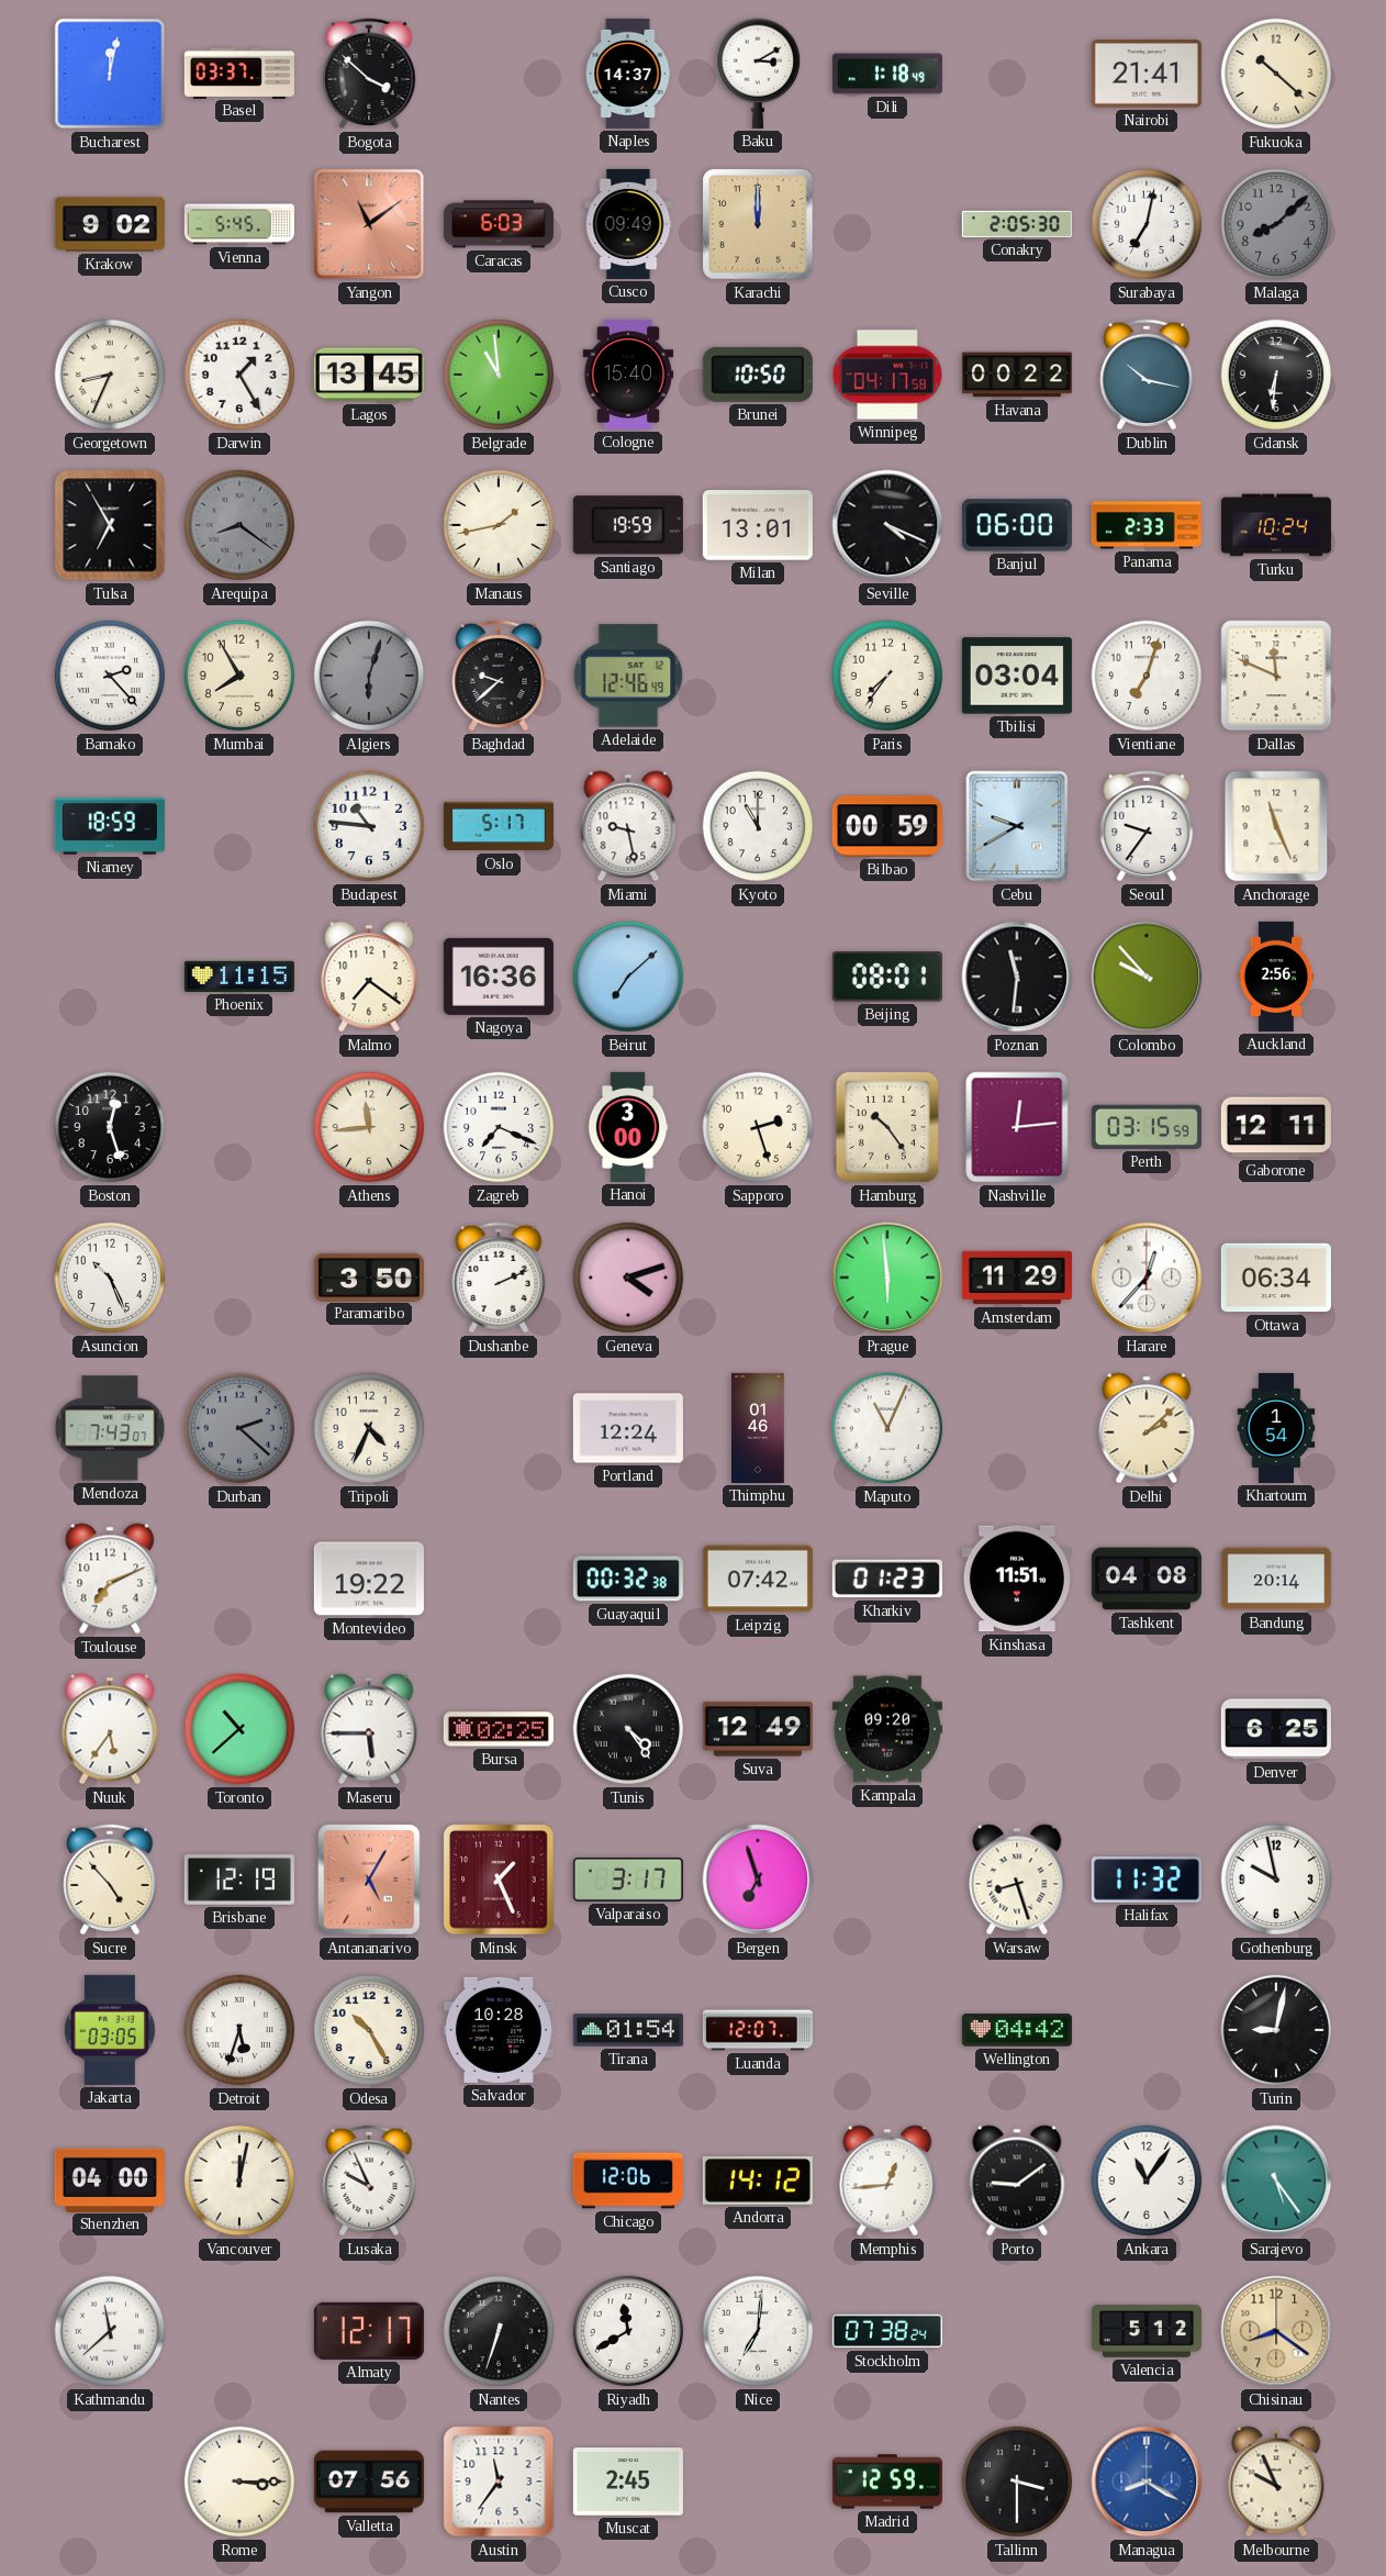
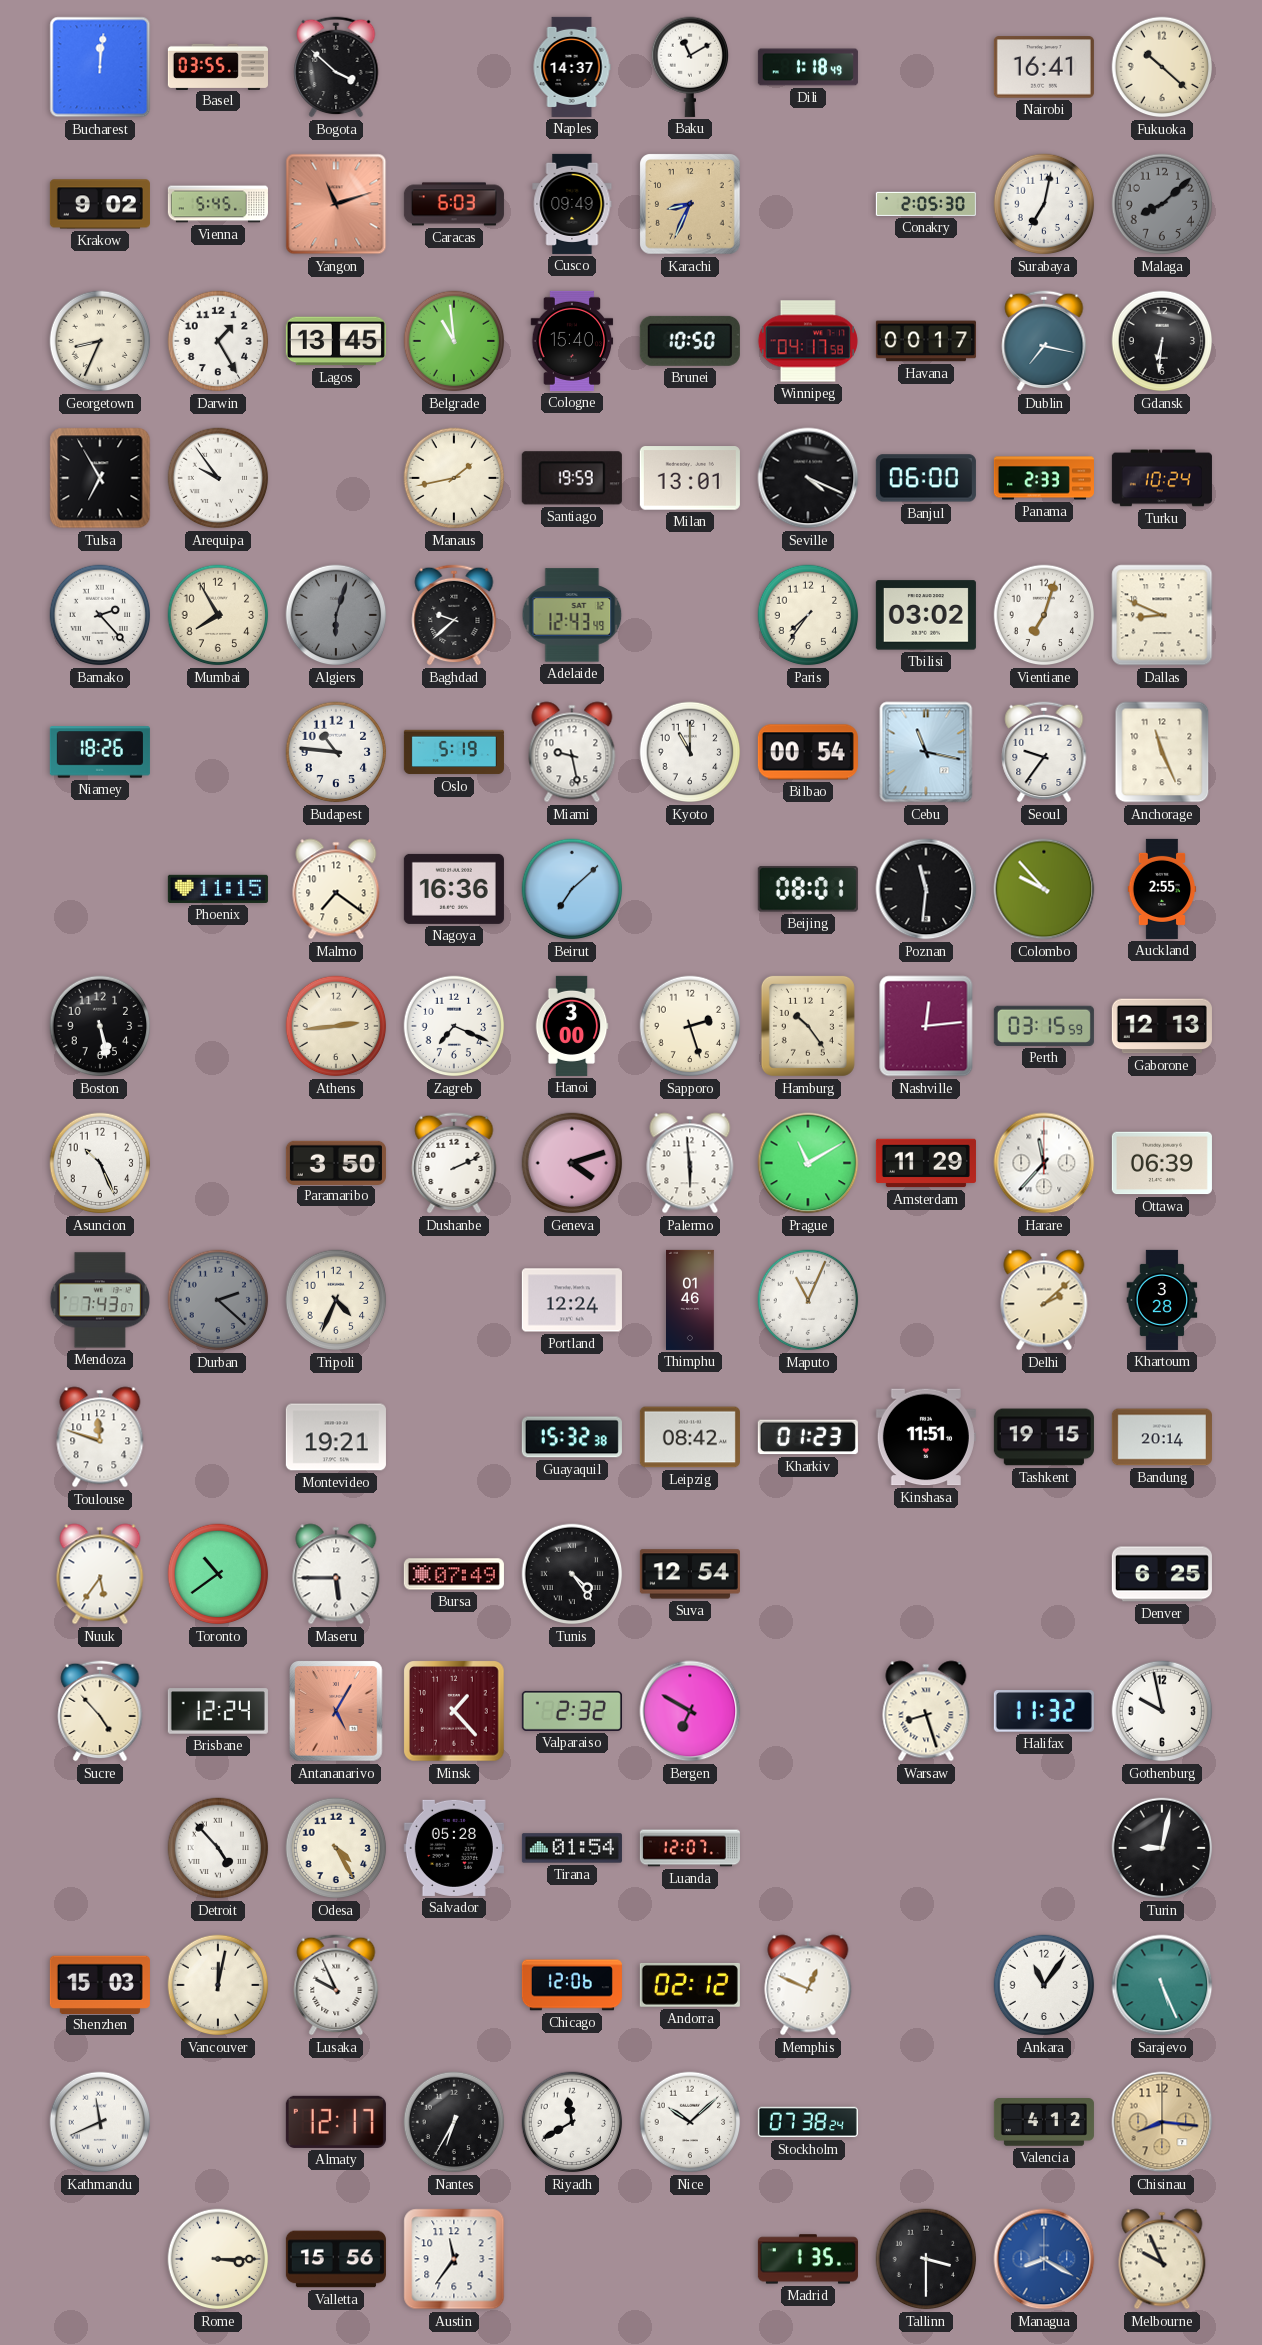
Bucharest: 12:02 -> 12:01
Basel: 03:37 -> 03:55
Baku: 3:10 -> 11:10
Nairobi: 21:41 -> 16:41
Yangon: 11:09 -> 11:12
Karachi: 12:00 -> 8:34
Havana: 00:22 -> 00:17
Dublin: 10:17 -> 7:17
Arequipa: 8:21 -> 9:54
Arequipa dial: grey -> white
Adelaide: 12:46 -> 12:43
Tbilisi: 03:04 -> 03:02
Dallas: 11:49 -> 8:49
Niamey: 18:59 -> 18:26
Oslo: 5:17 -> 5:19
Bilbao: 00:59 -> 00:54
Cebu: 9:40 -> 11:17
Auckland: 2:56 -> 2:55
Boston: 12:27 -> 5:28
Athens: 11:44 -> 2:44
Gaborone: 12:11 -> 12:13
Palermo: none -> 5:59
Prague: 5:59 -> 11:10
Harare: 12:37 -> 11:37
Ottawa: 06:34 -> 06:39
Khartoum: 1:54 -> 3:28
Toulouse: 7:11 -> 11:48
Montevideo: 19:22 -> 19:21
Guayaquil: 00:32 -> 15:32
Leipzig: 07:42 -> 08:42
Tashkent: 04:08 -> 19:15
Toronto: 10:38 -> 10:39
Bursa: 02:25 -> 07:49
Suva: 12:49 -> 12:54
Kampala: 09:20 -> none
Brisbane: 12:19 -> 12:24
Minsk: 1:26 -> 1:23
Valparaiso: 3:17 -> 2:32
Bergen: 6:57 -> 6:50
Jakarta: 03:05 -> none
Detroit: 5:33 -> 4:53
Odesa: 10:25 -> 4:25
Salvador: 10:28 -> 05:28
Wellington: 04:42 -> none
Shenzhen: 04:00 -> 15:03
Andorra: 14:12 -> 02:12
Memphis: 12:44 -> 12:49
Porto: 9:09 -> none
Sarajevo: 5:24 -> 5:26
Kathmandu: 11:38 -> 11:41
Nantes: 6:33 -> 6:35
Nice: 7:01 -> 10:08
Valencia: 5:12 -> 4:12
Chisinau: 8:21 -> 8:16
Valletta: 07:56 -> 15:56
Muscat: 2:45 -> none
Madrid: 12:59 -> 1:35
